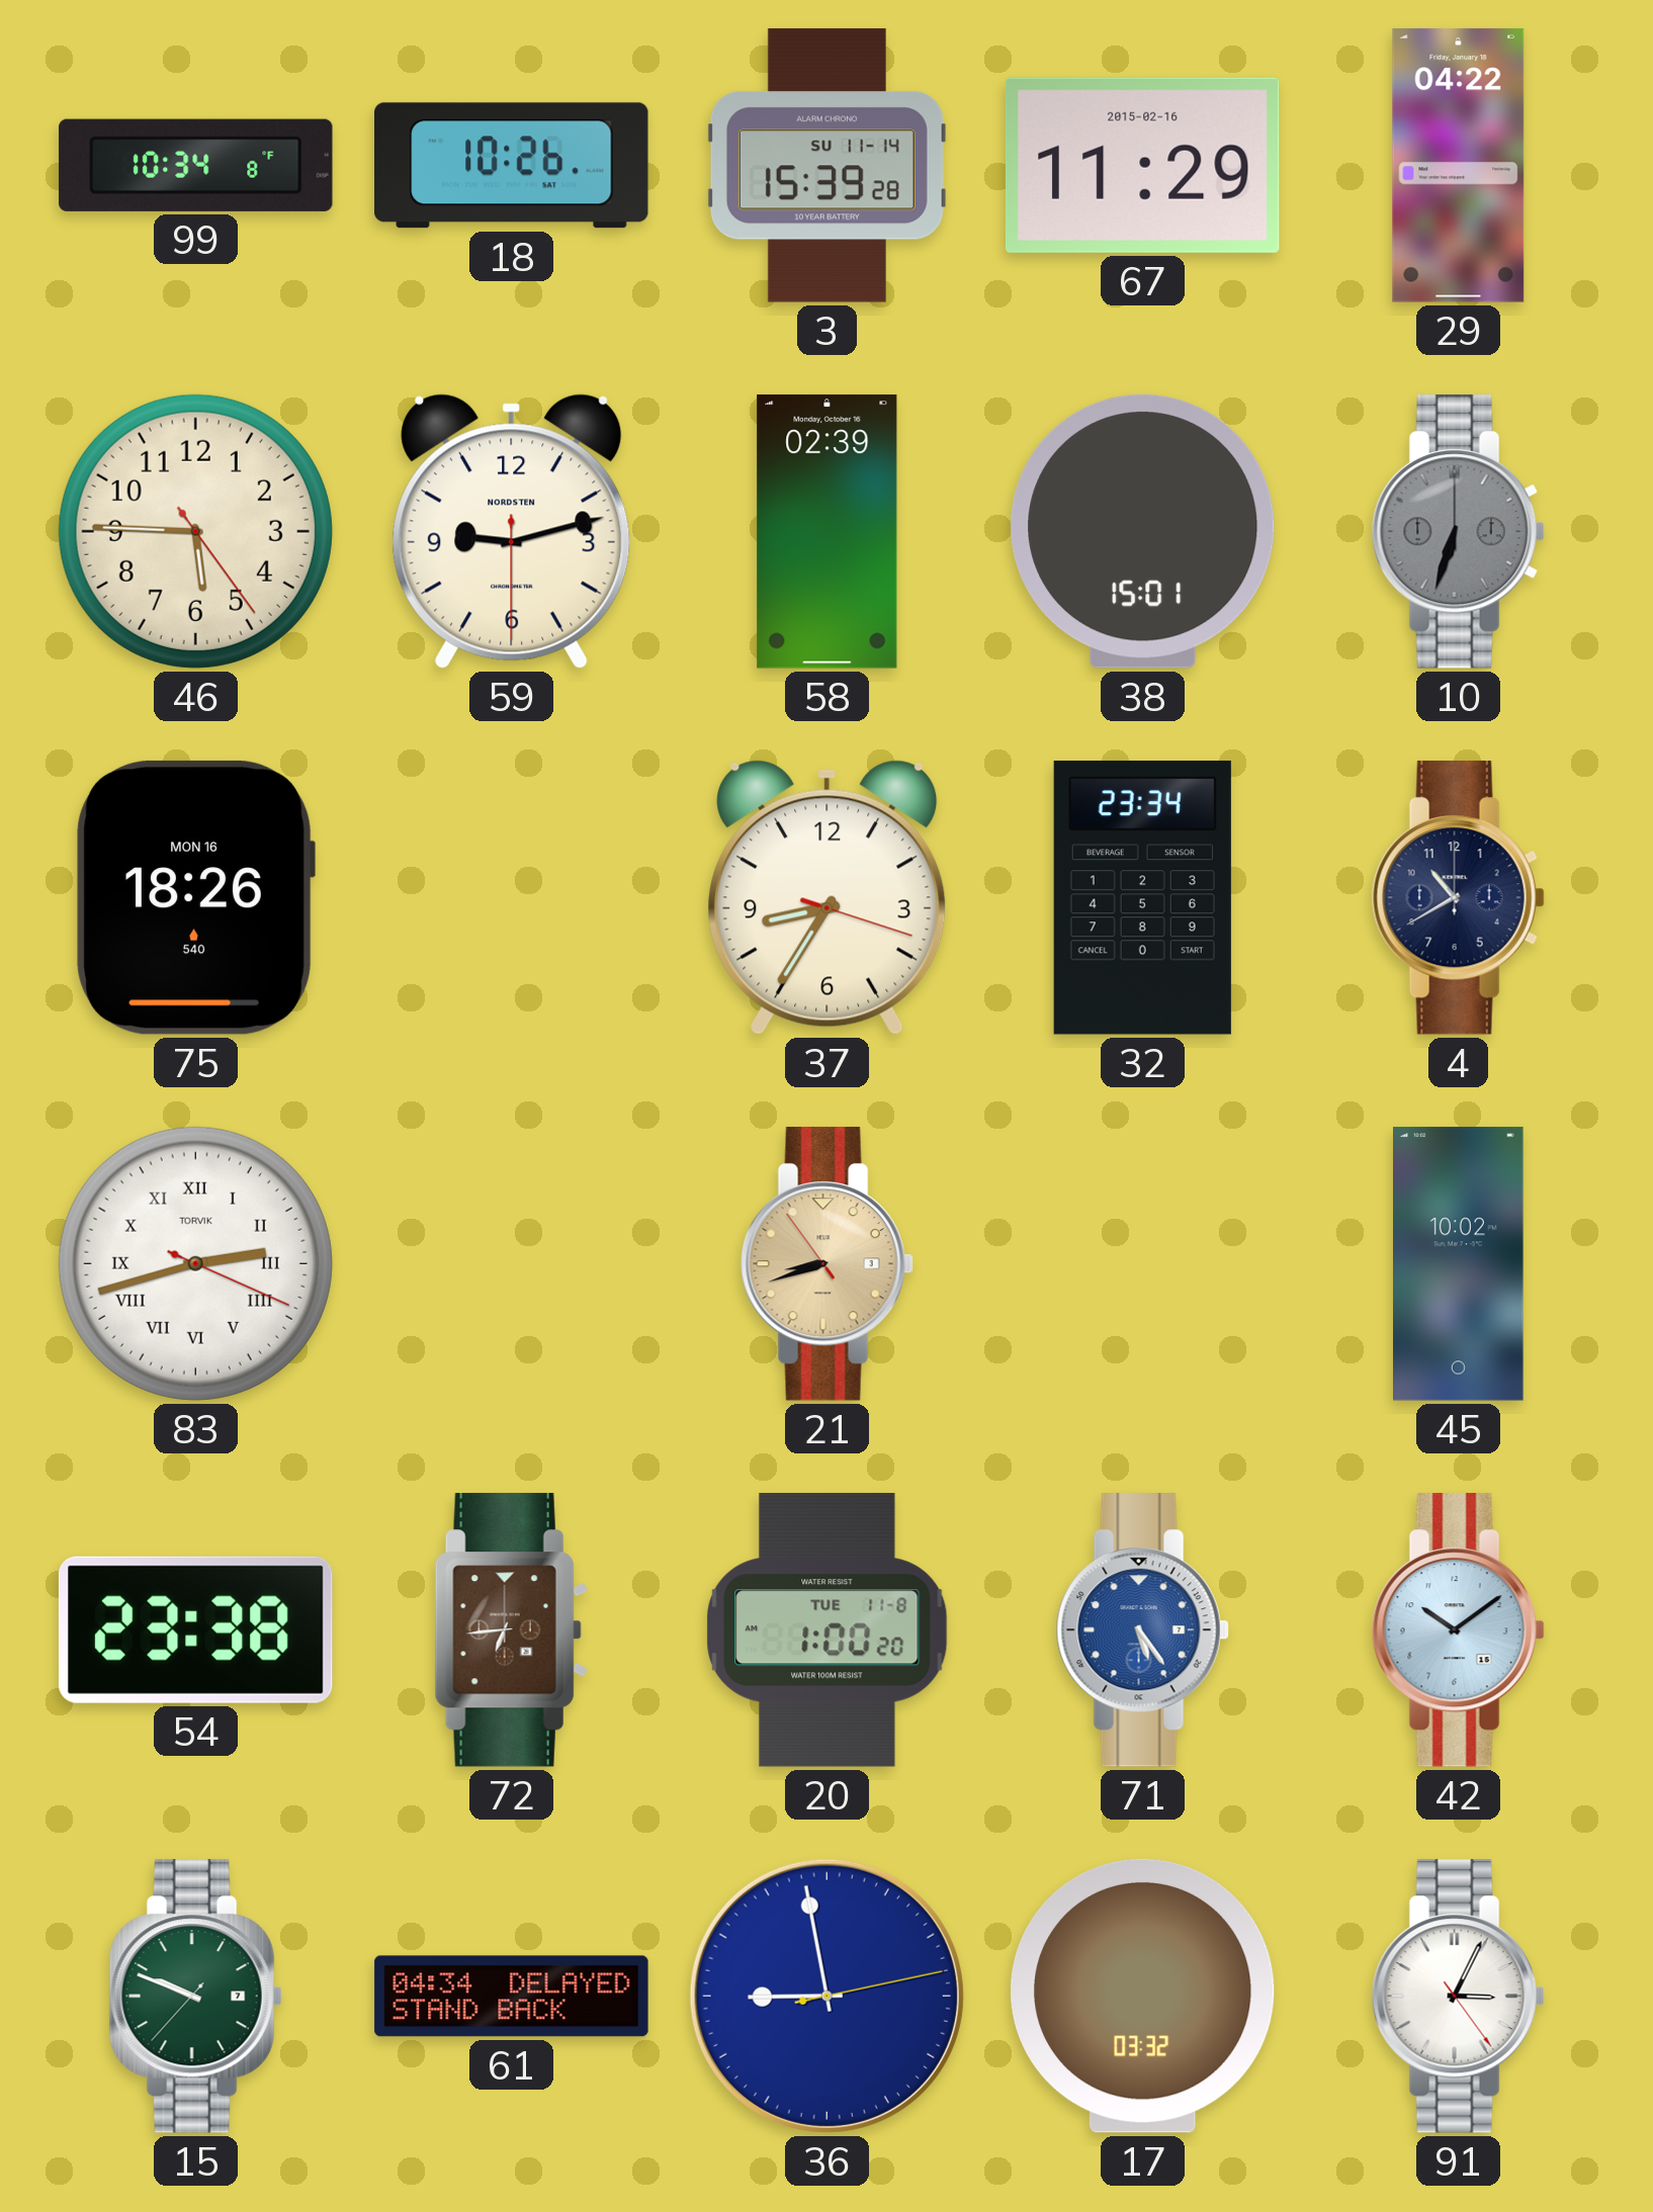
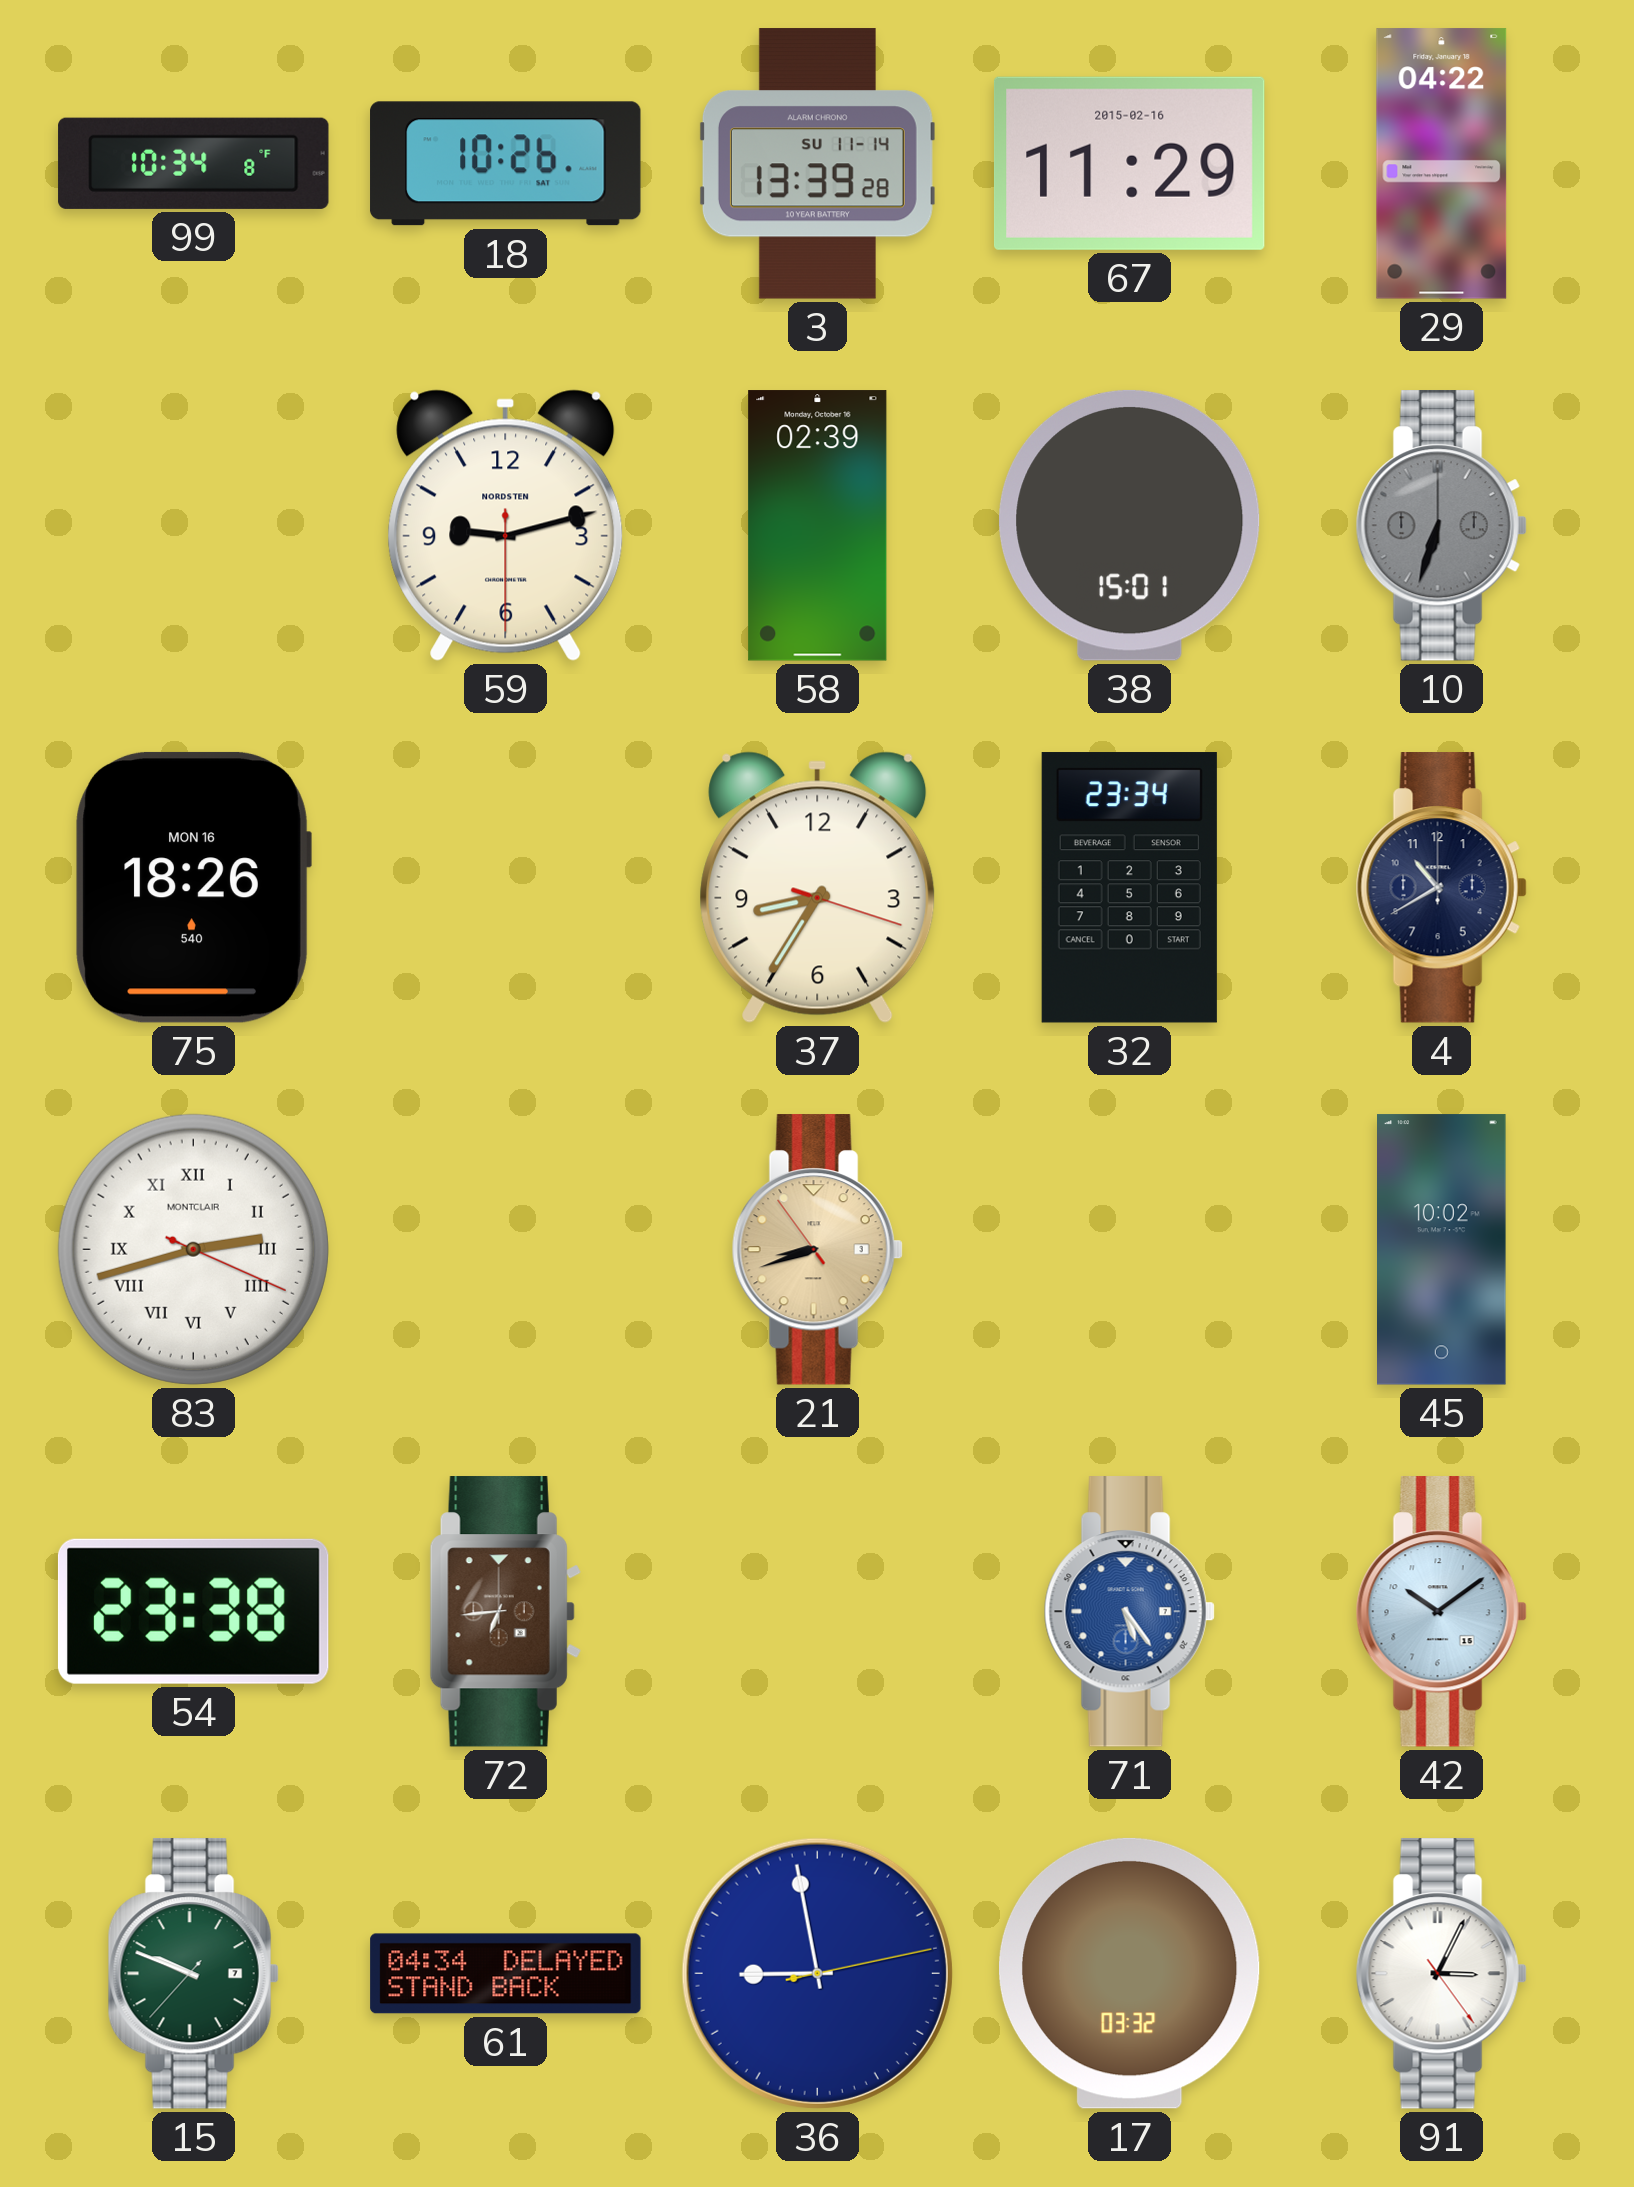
3: 15:39 -> 13:39
46: 5:45 -> none
83 brand: TORVIK -> MONTCLAIR
20: 1:00 -> none
